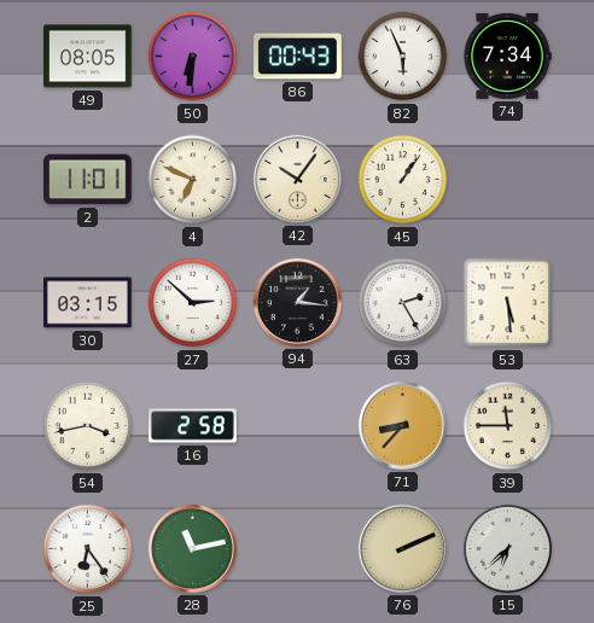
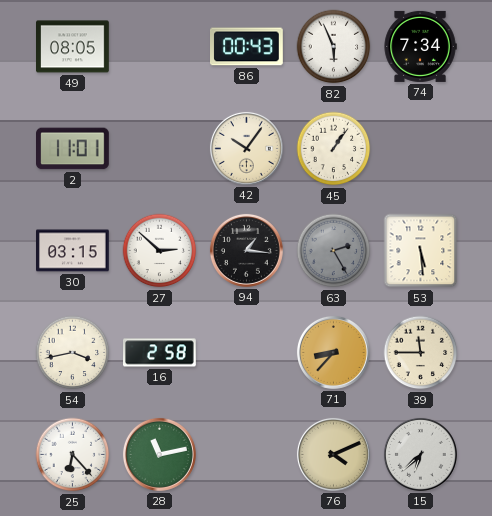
50: 6:31 -> none
4: 6:49 -> none
63 dial: white -> grey
25: 6:24 -> 6:23
76: 2:11 -> 4:11
